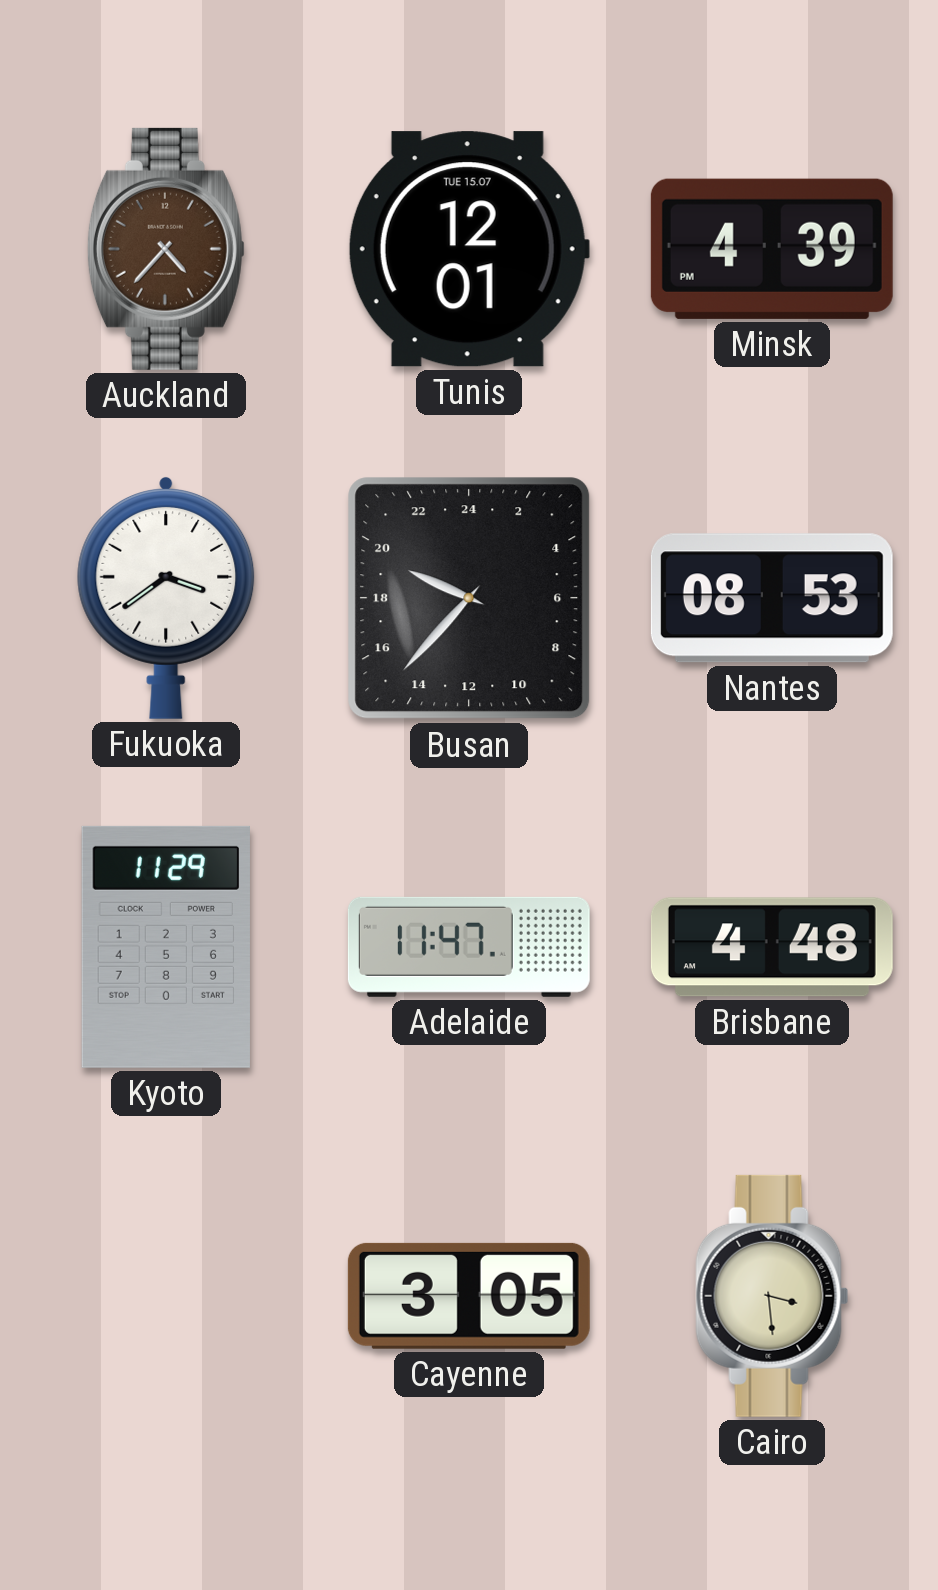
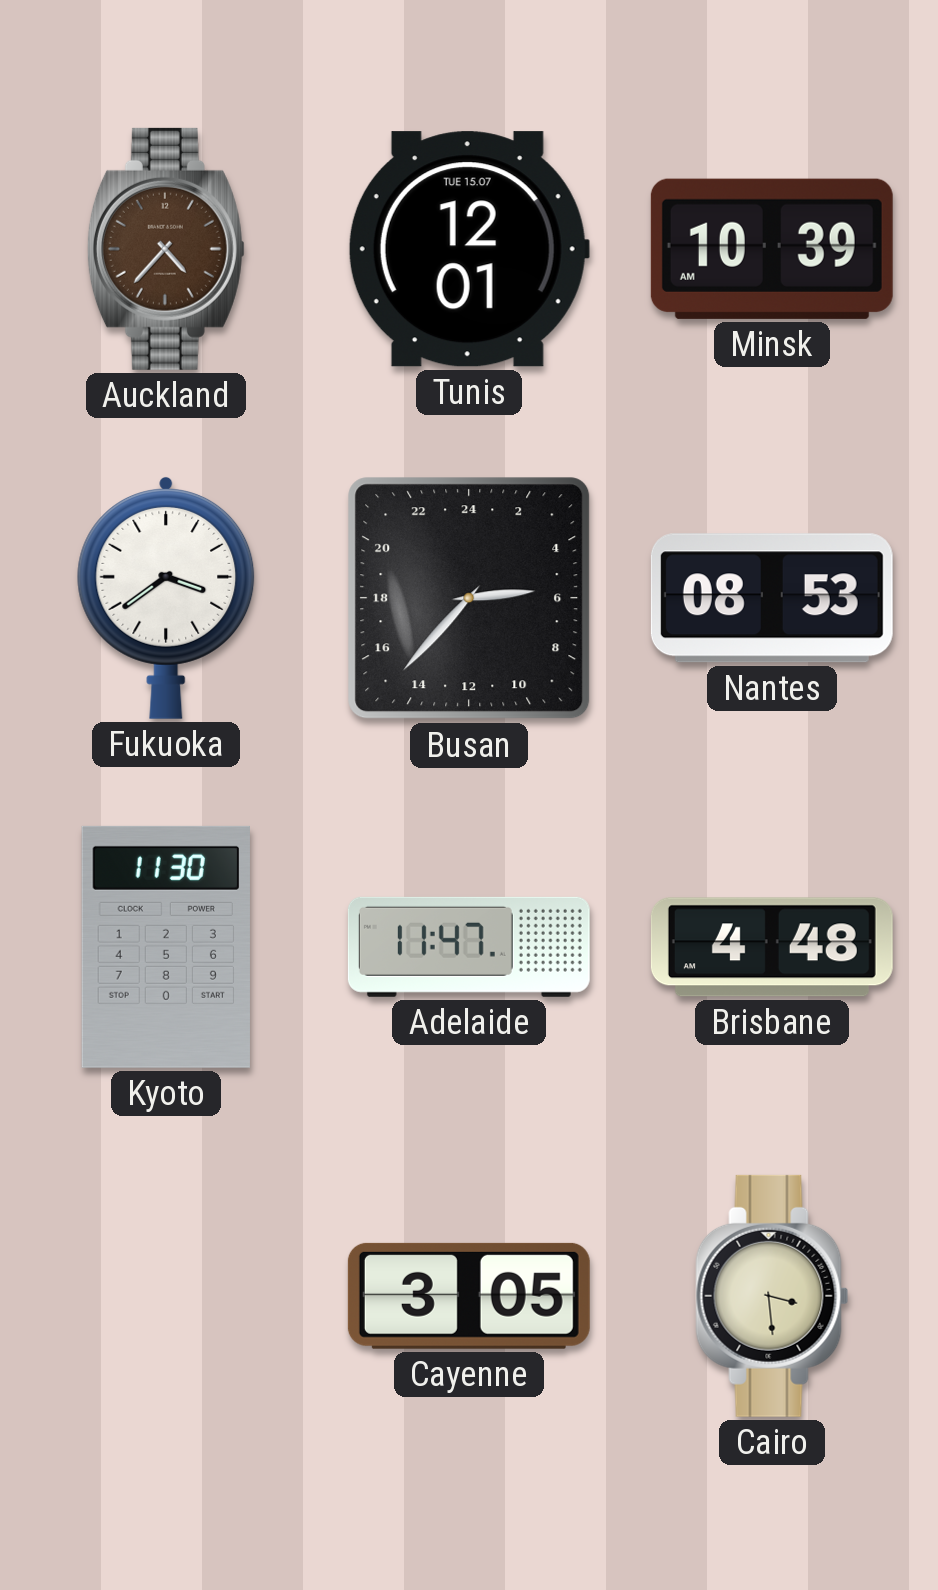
Minsk: 4:39 -> 10:39
Busan: 19:37 -> 5:37
Kyoto: 11:29 -> 11:30
